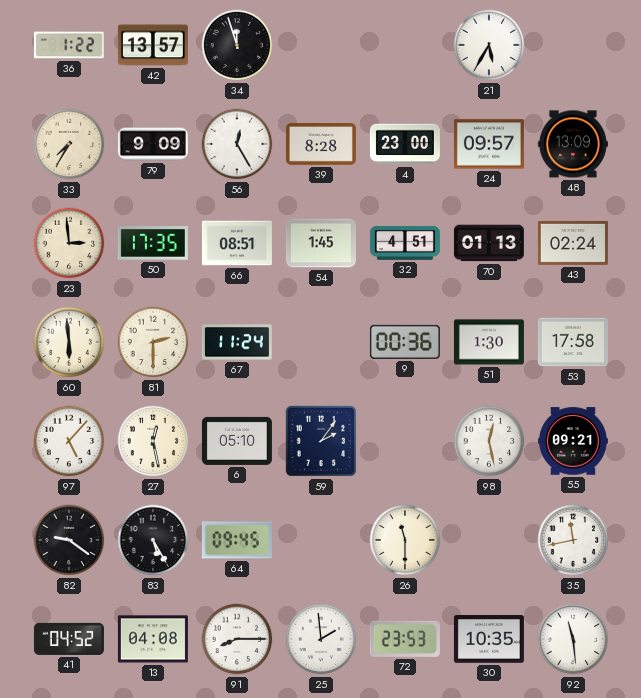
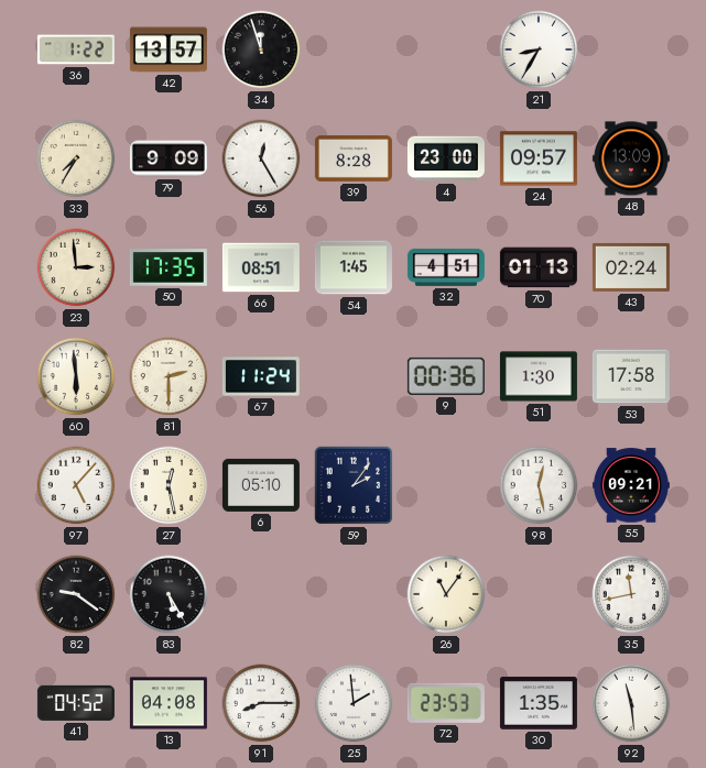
21: 5:35 -> 8:35
64: 09:45 -> none
26: 11:30 -> 11:06
30: 10:35 -> 1:35
